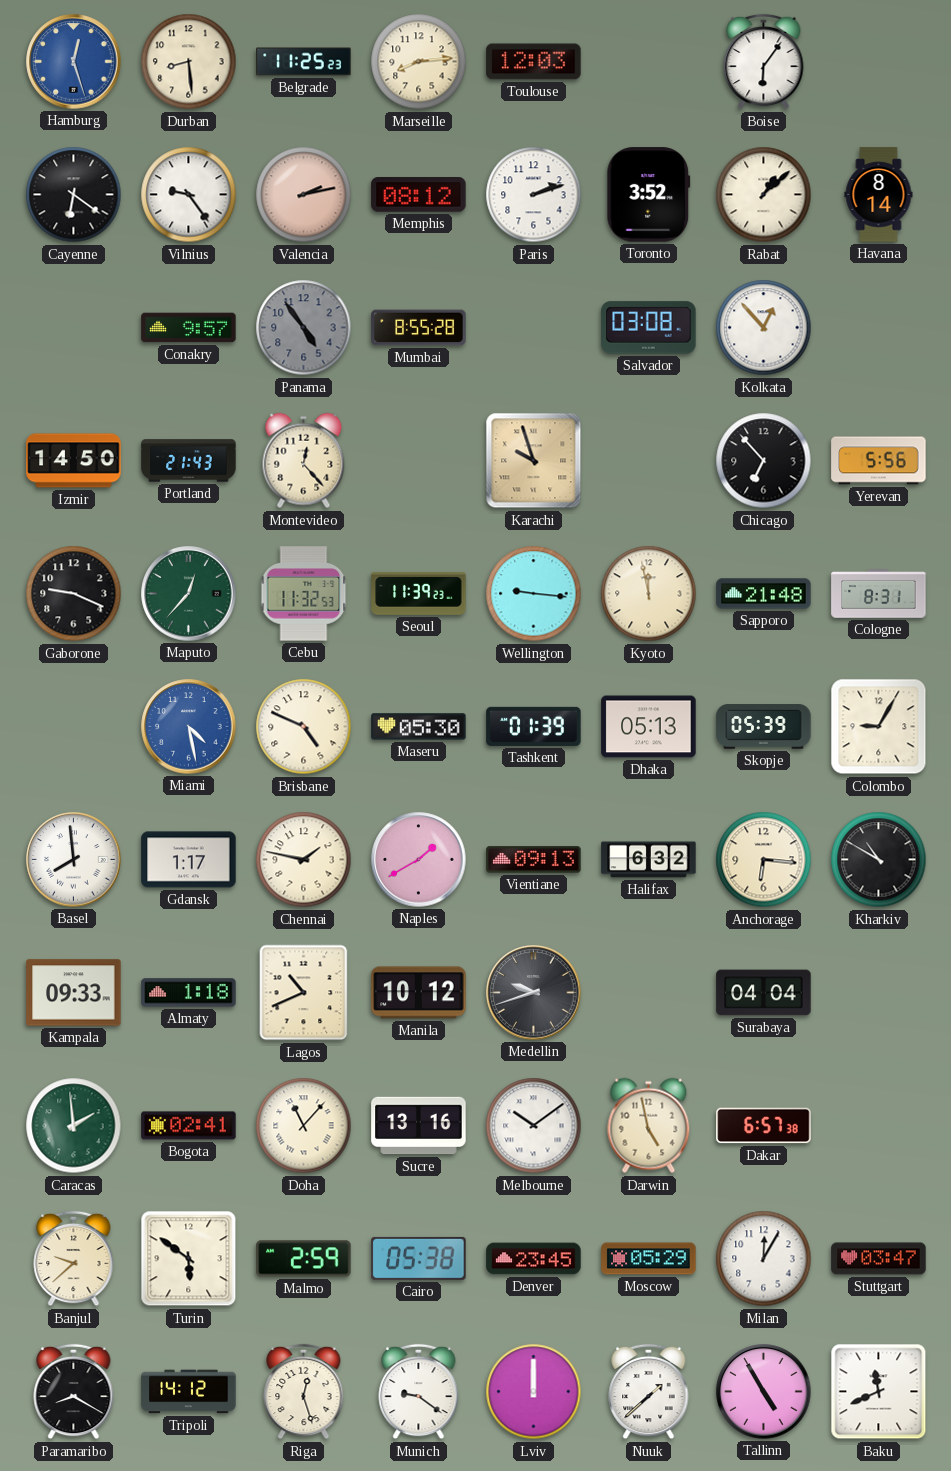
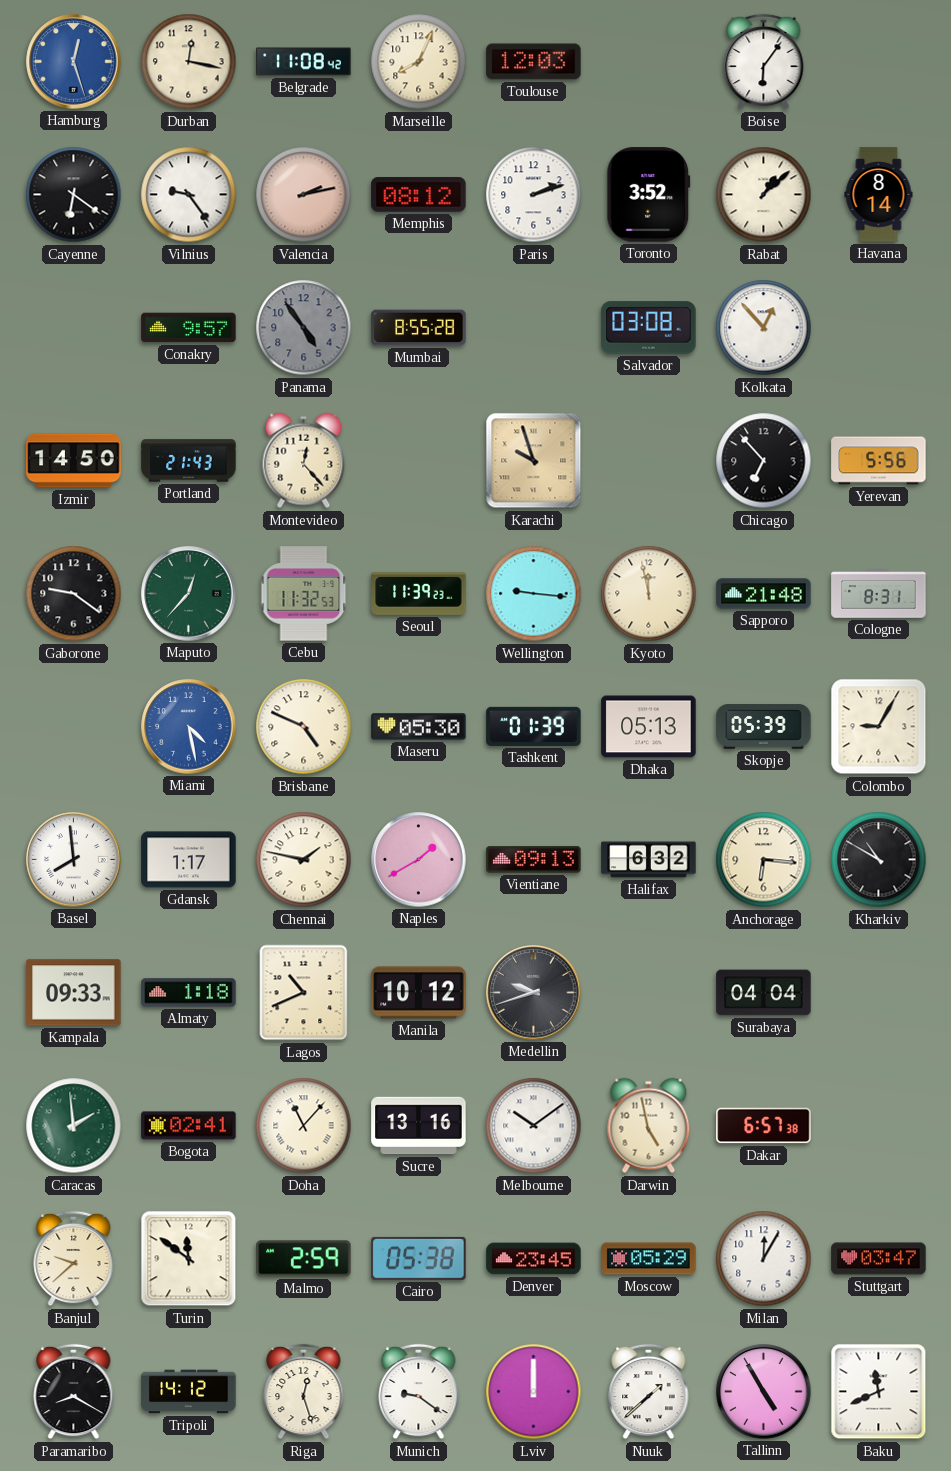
Durban: 8:29 -> 12:17
Belgrade: 11:25 -> 11:08
Marseille: 8:14 -> 8:04
Gaborone: 9:19 -> 9:21
Turin: 5:51 -> 11:51
